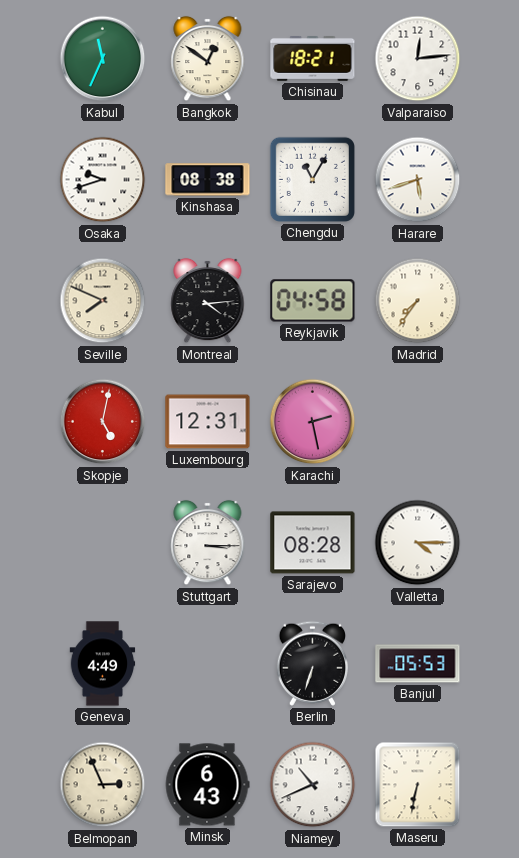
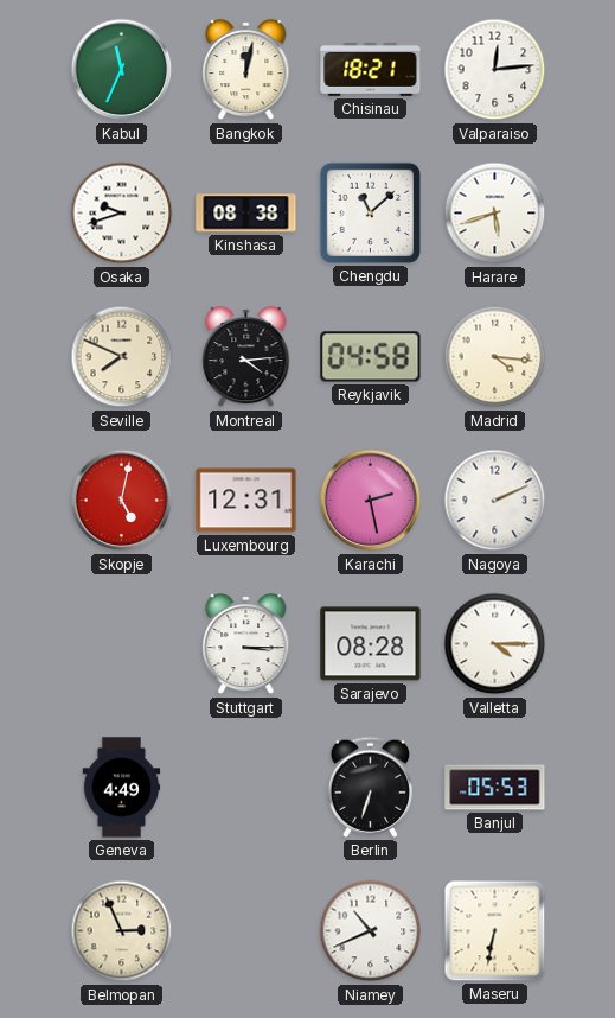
Bangkok: 12:51 -> 12:02
Chengdu: 11:05 -> 11:08
Madrid: 7:36 -> 4:16
Nagoya: none -> 2:11
Minsk: 6:43 -> none
